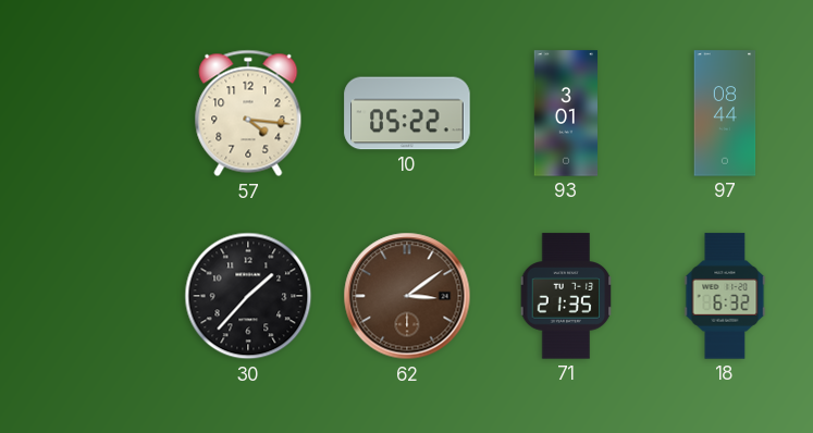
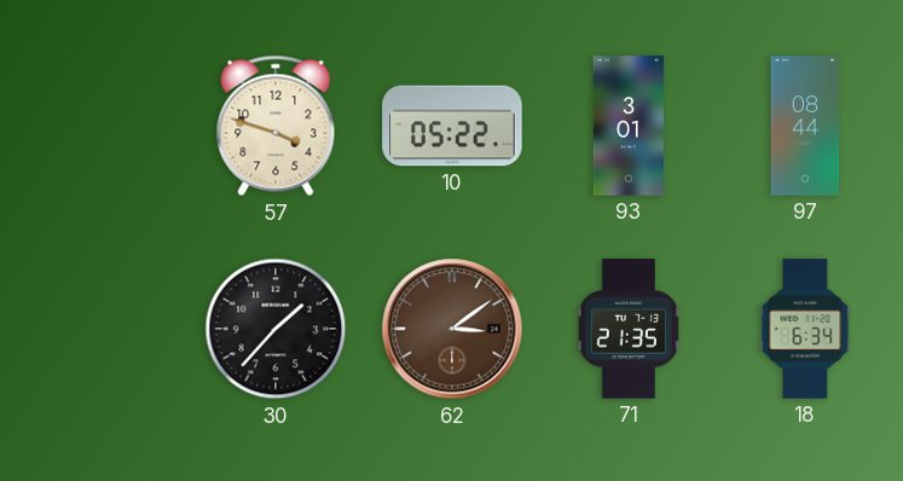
57: 4:16 -> 3:48
18: 6:32 -> 6:34
